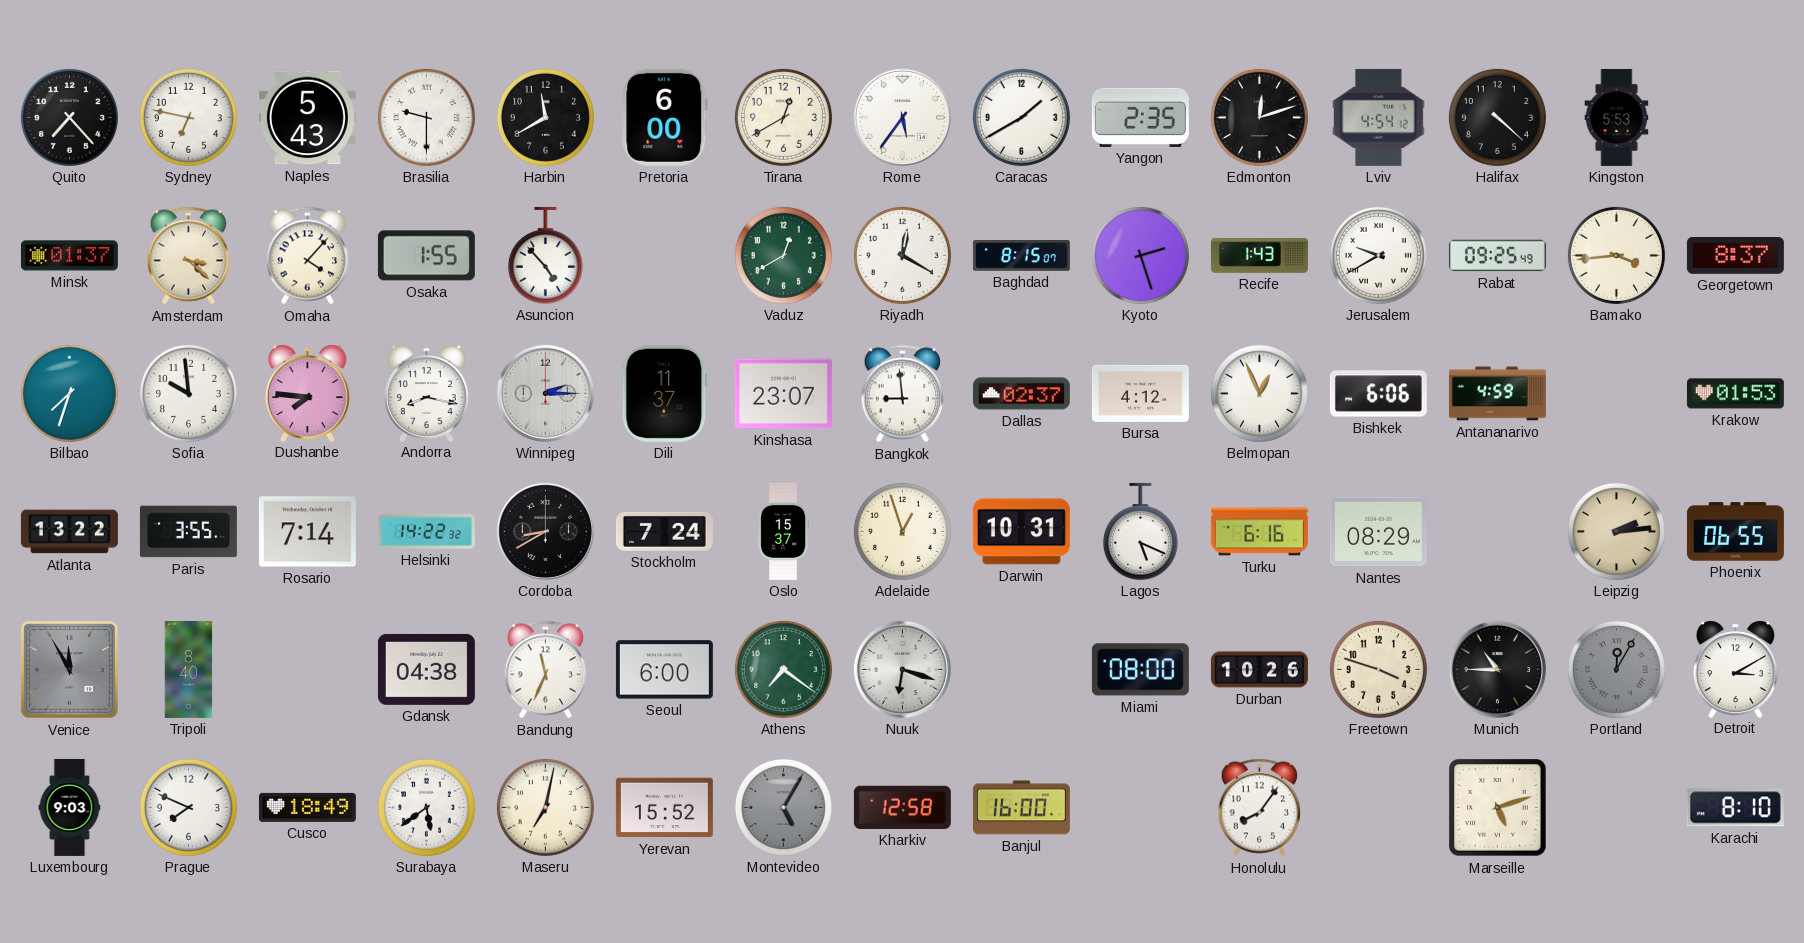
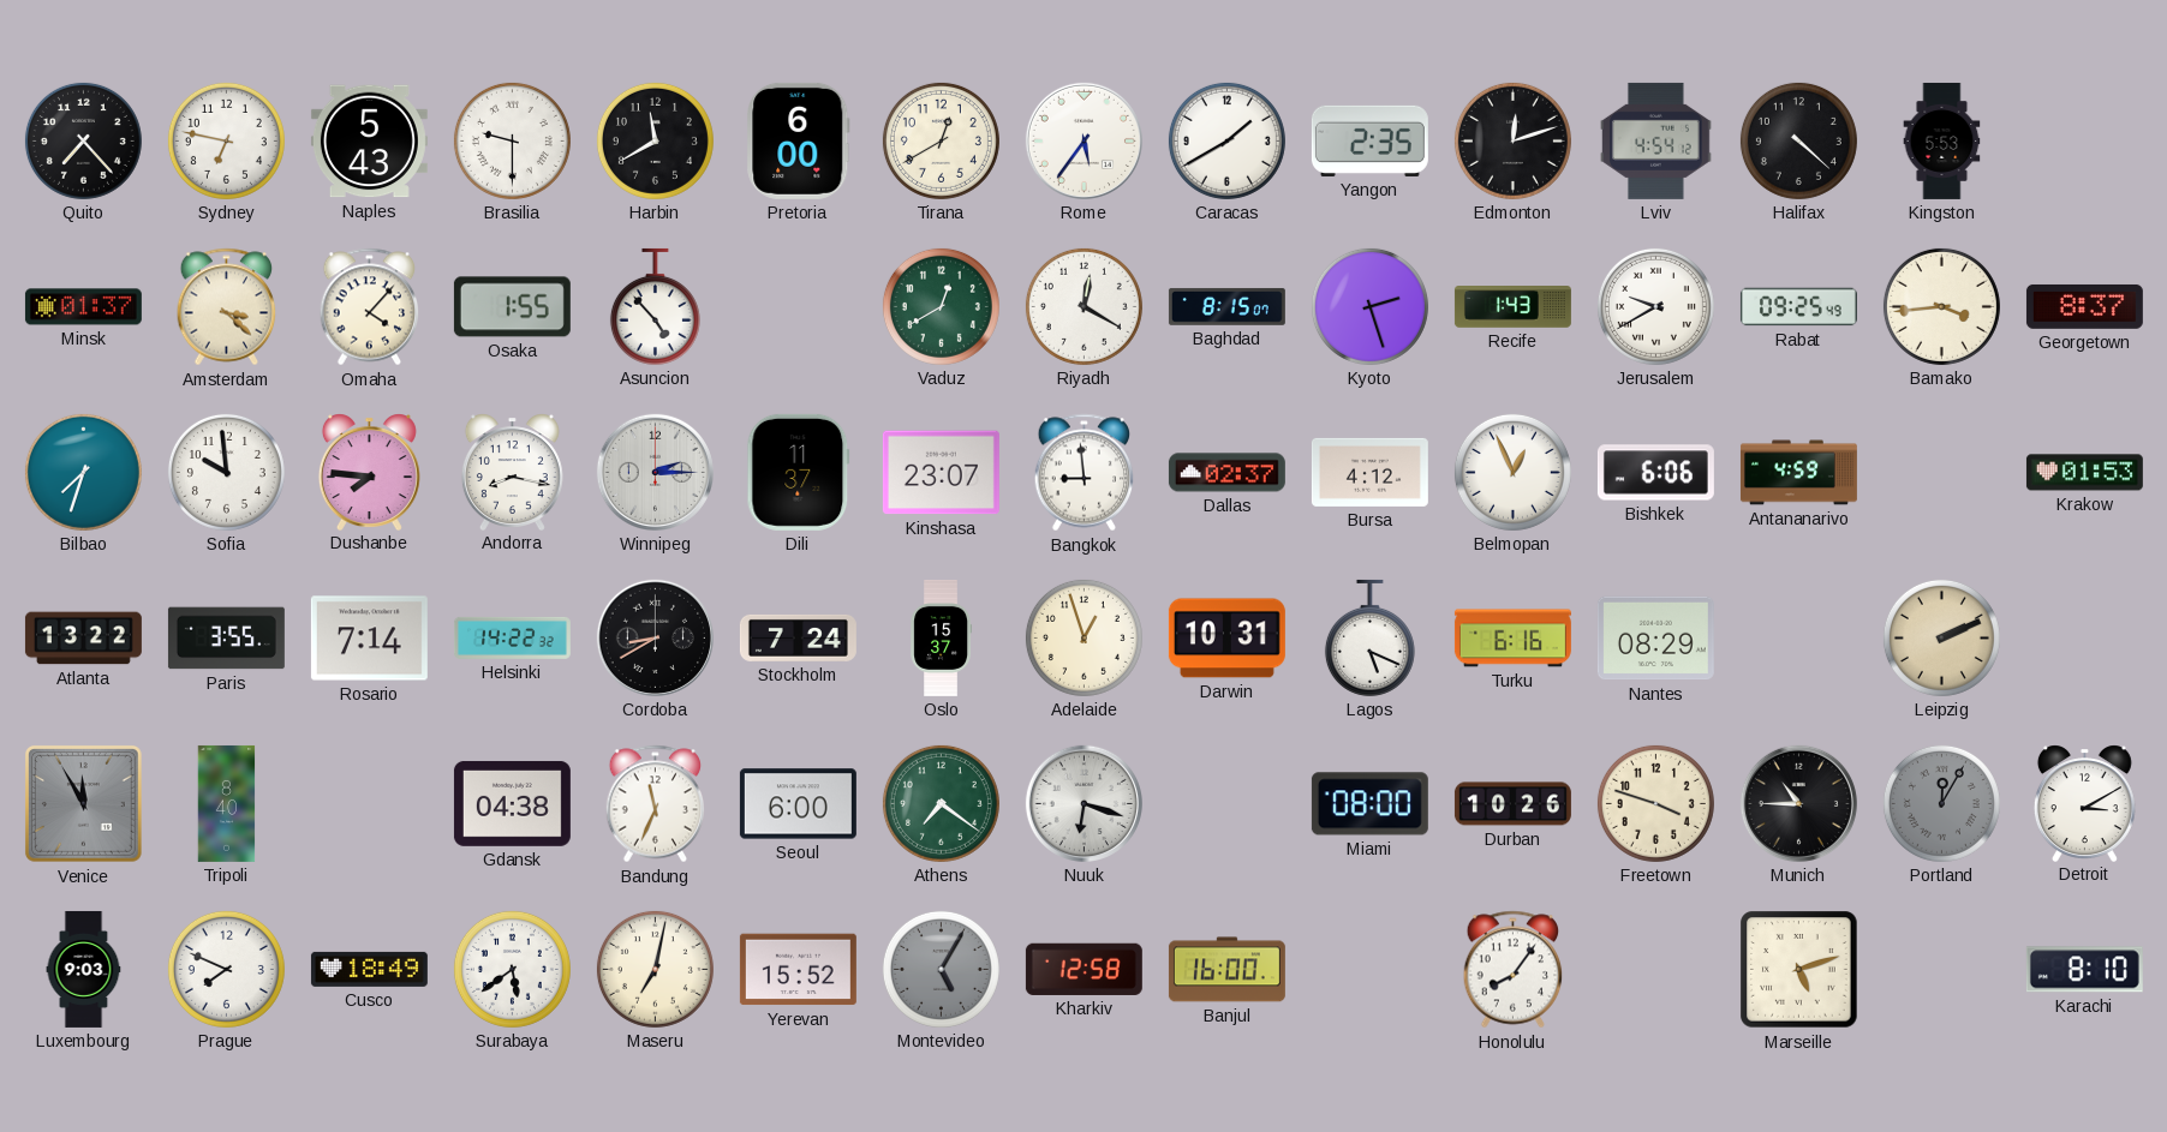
Leipzig: 2:14 -> 2:11
Phoenix: 06:55 -> none
